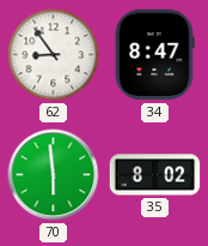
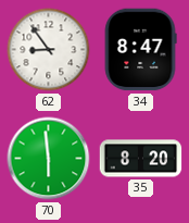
35: 8:02 -> 8:20
